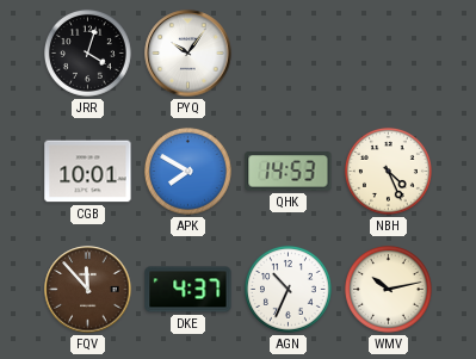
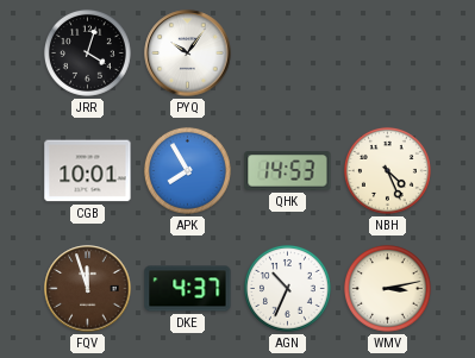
APK: 7:50 -> 7:55
FQV: 11:53 -> 11:57
WMV: 10:13 -> 3:13
